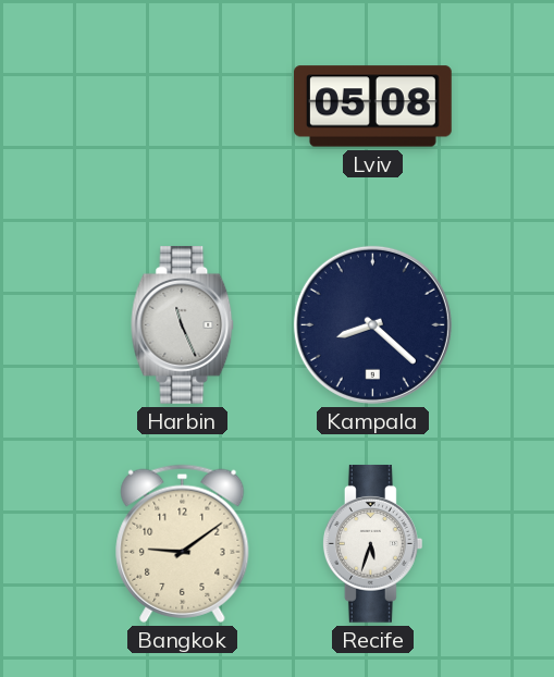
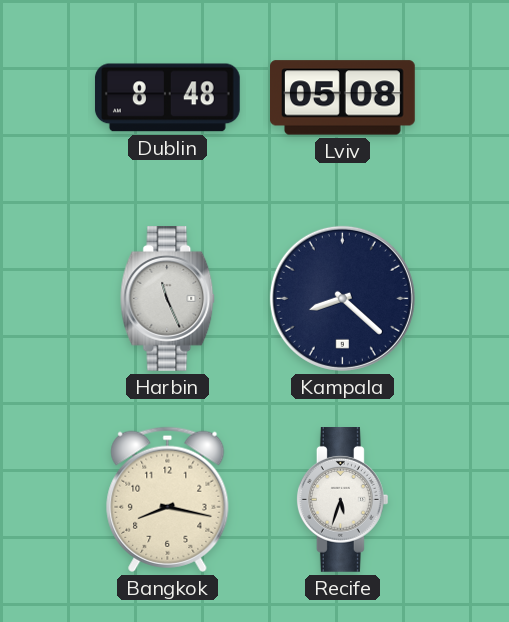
Dublin: none -> 8:48
Bangkok: 9:09 -> 8:17
